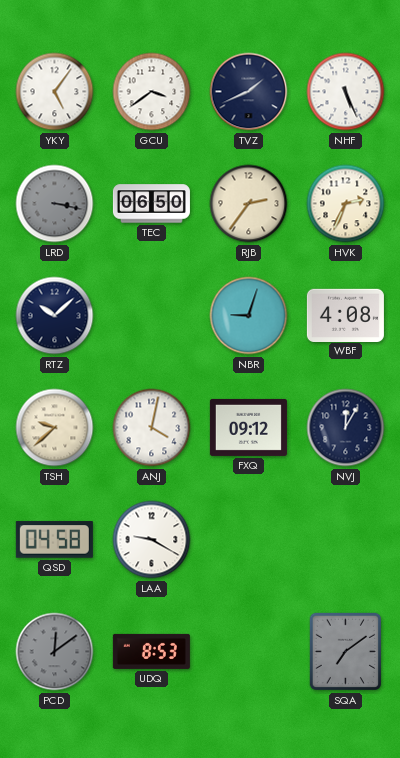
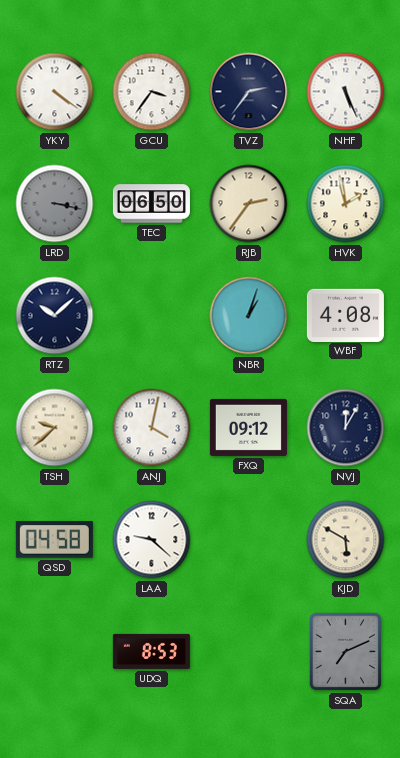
YKY: 5:06 -> 4:21
GCU: 3:39 -> 3:36
TVZ: 1:41 -> 2:36
HVK: 2:34 -> 1:58
NBR: 9:03 -> 1:03
LAA: 9:20 -> 9:22
KJD: none -> 5:50
PCD: 12:09 -> none
SQA: 7:09 -> 7:11
